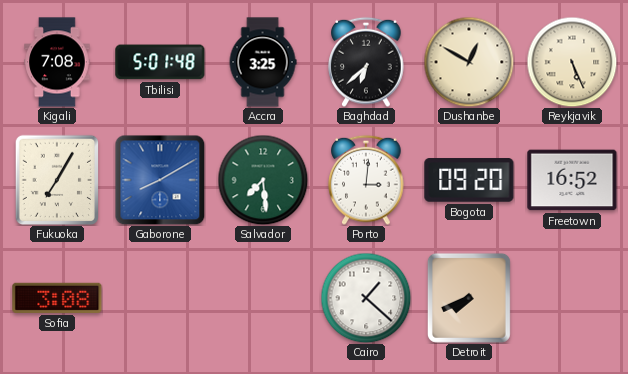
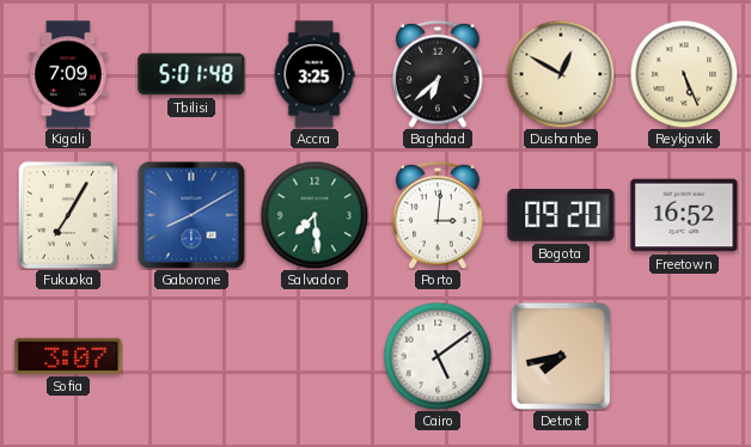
Kigali: 7:08 -> 7:09
Sofia: 3:08 -> 3:07
Cairo: 1:22 -> 5:09
Detroit: 7:41 -> 7:43
